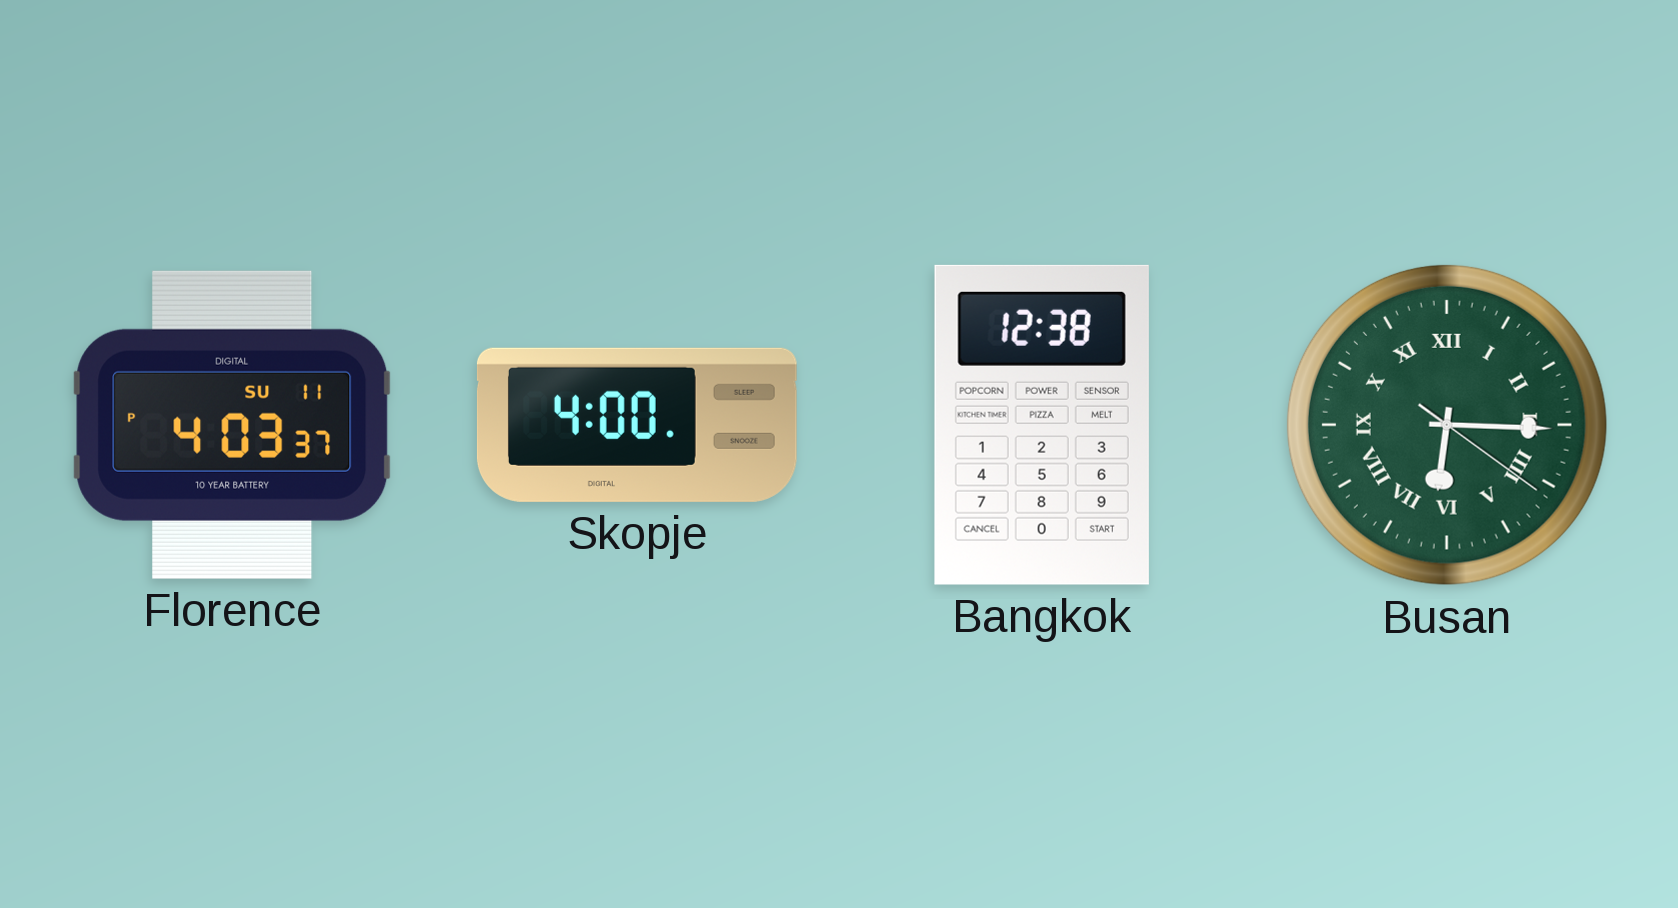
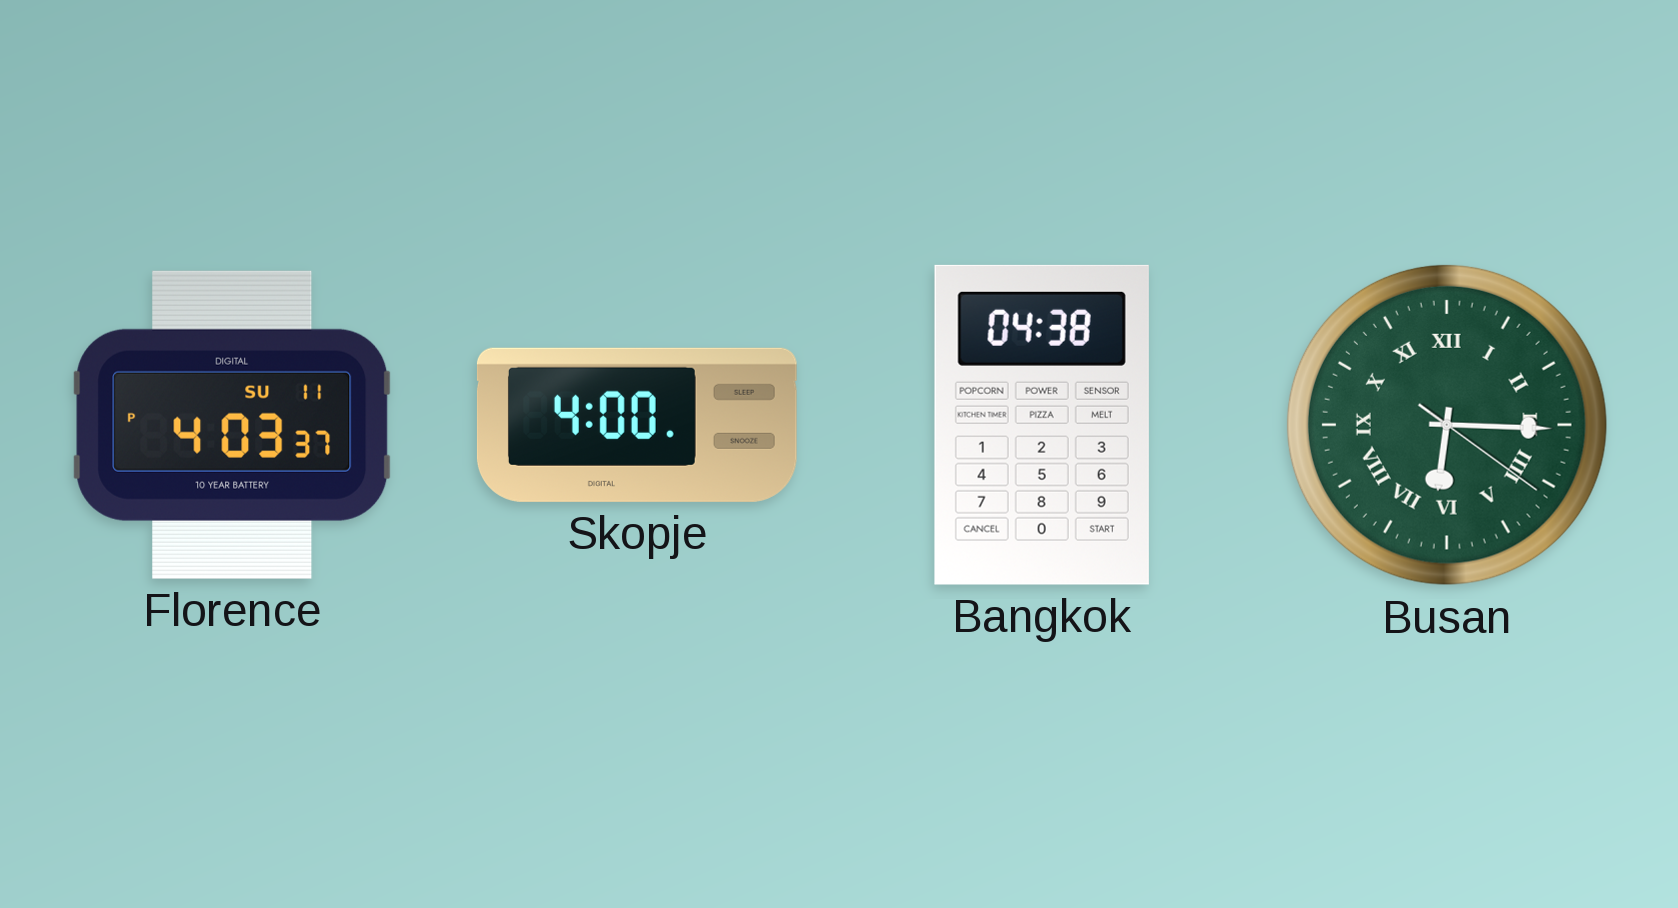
Bangkok: 12:38 -> 04:38
